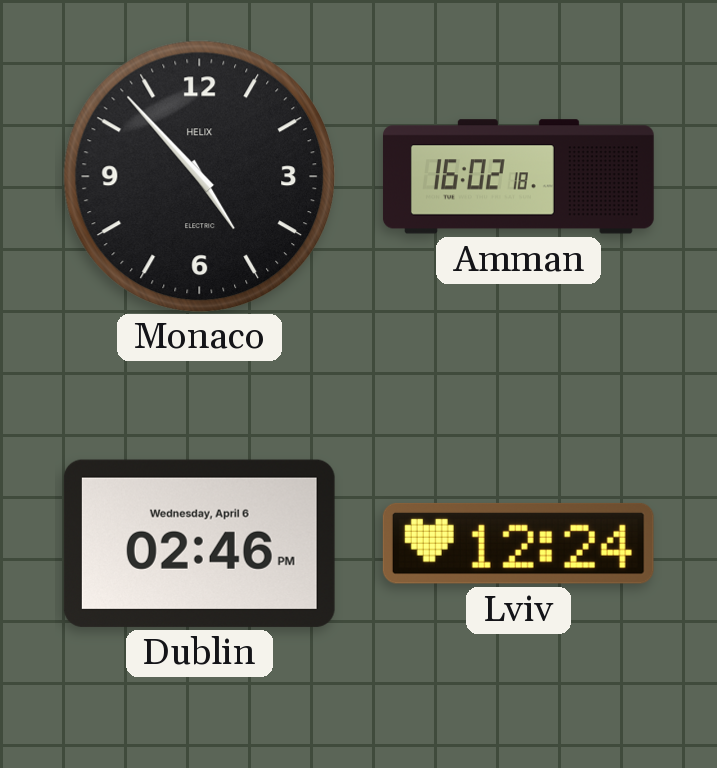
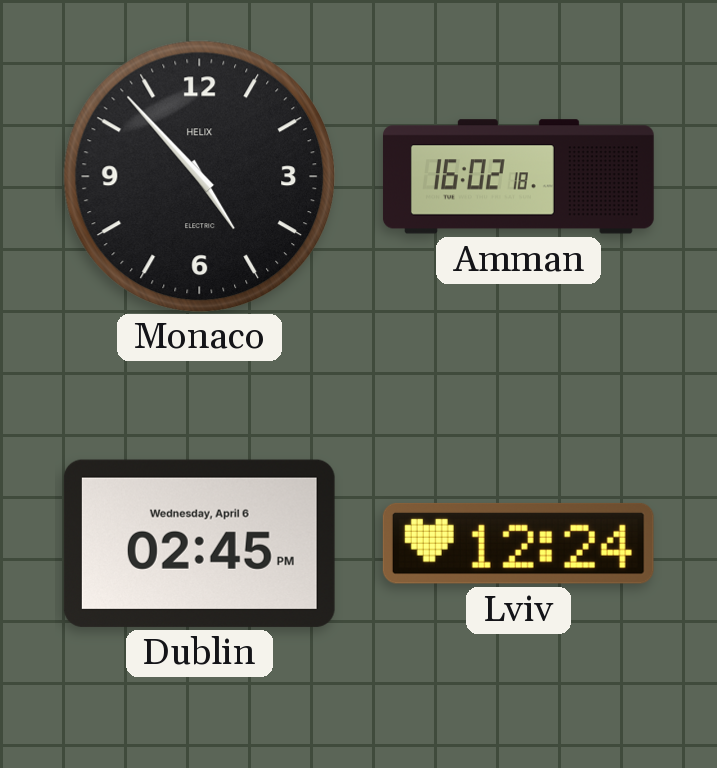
Dublin: 02:46 -> 02:45
